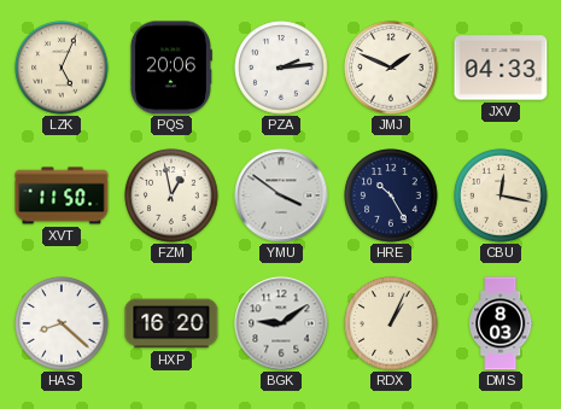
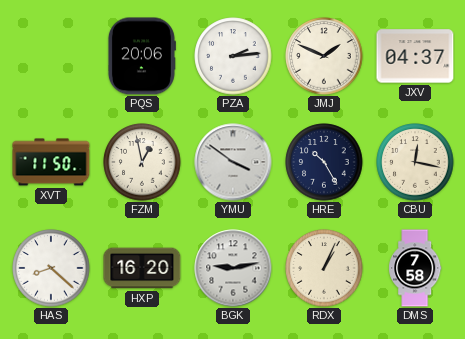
LZK: 5:04 -> none
JXV: 04:33 -> 04:37
BGK: 9:09 -> 9:13
DMS: 8:03 -> 7:58
